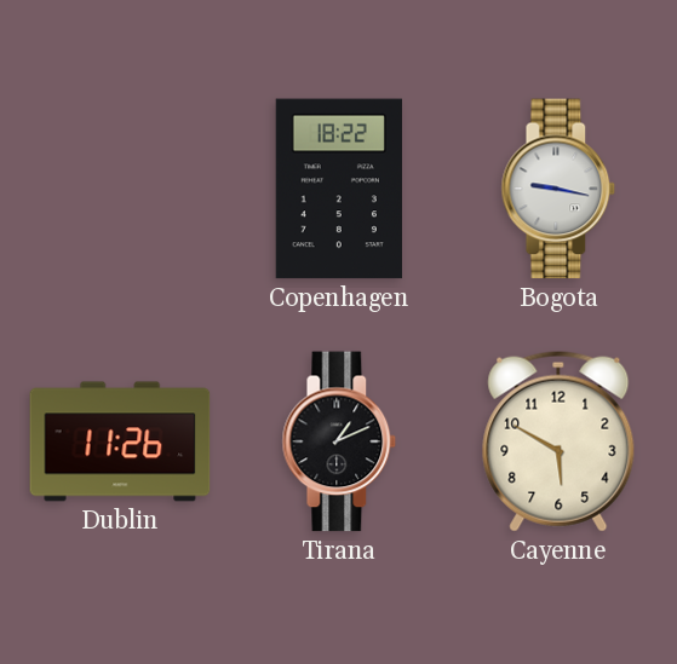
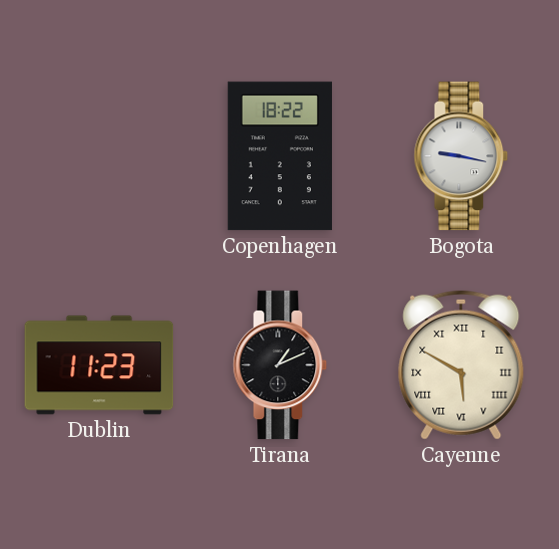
Dublin: 11:26 -> 11:23
Cayenne numerals: Arabic -> Roman
